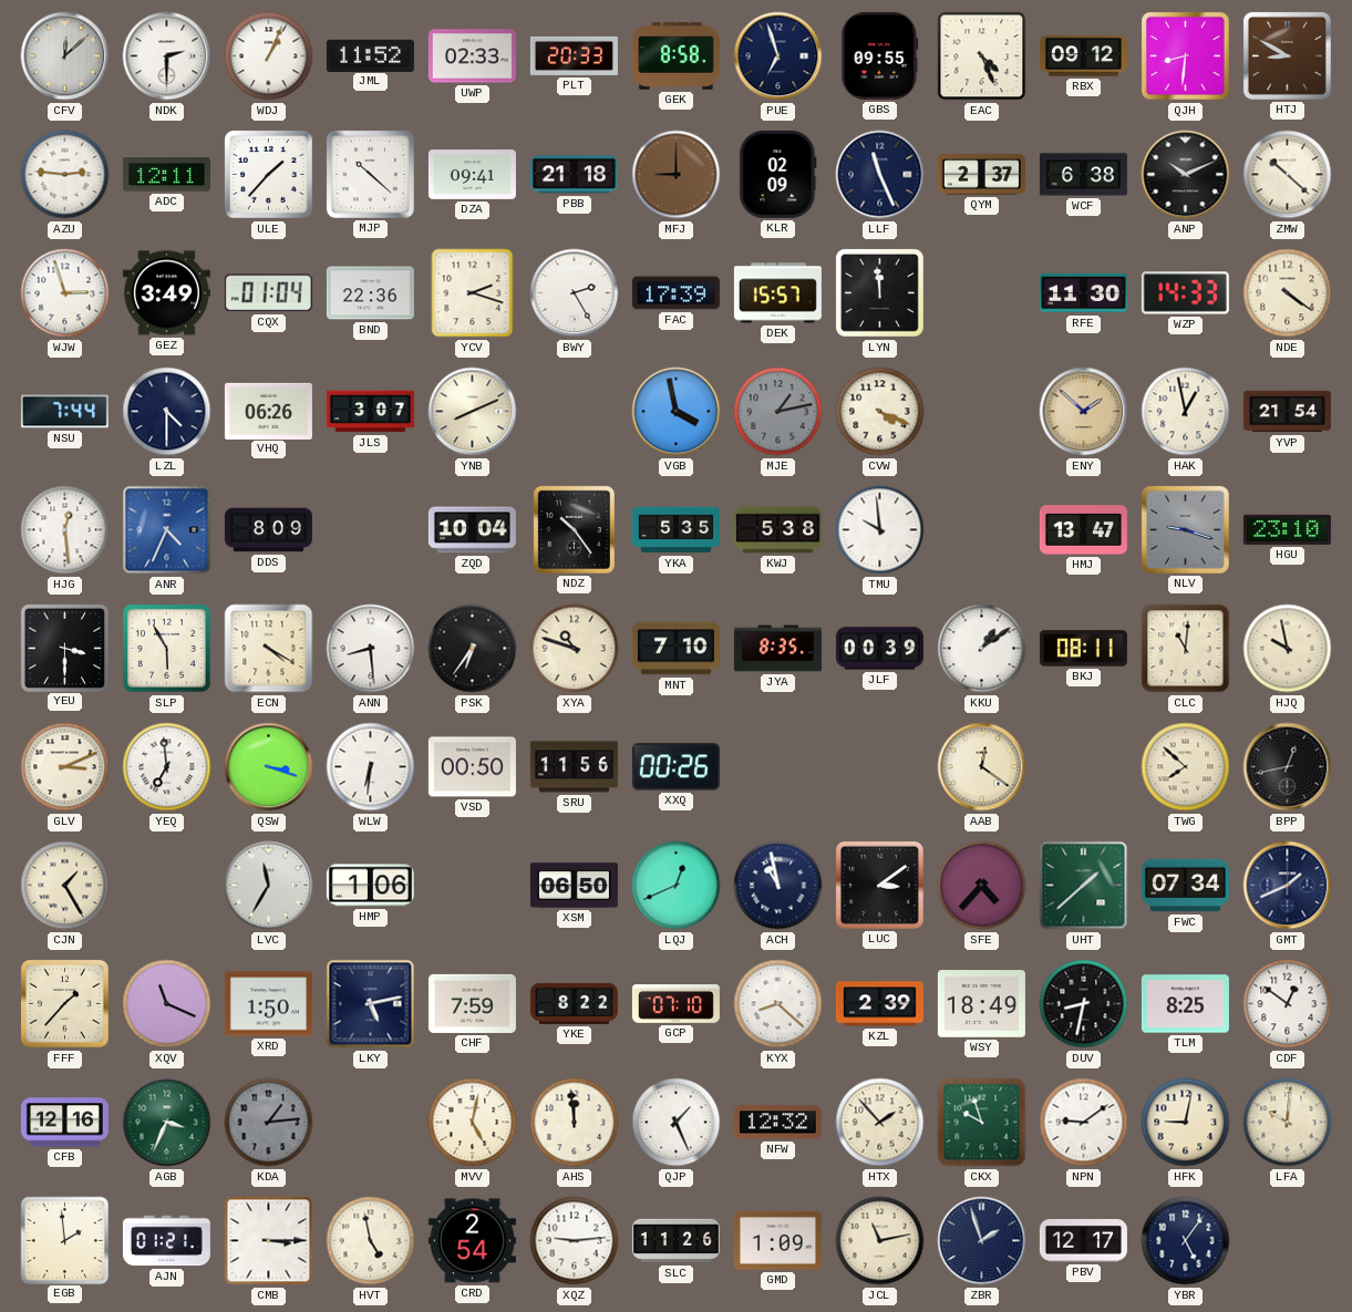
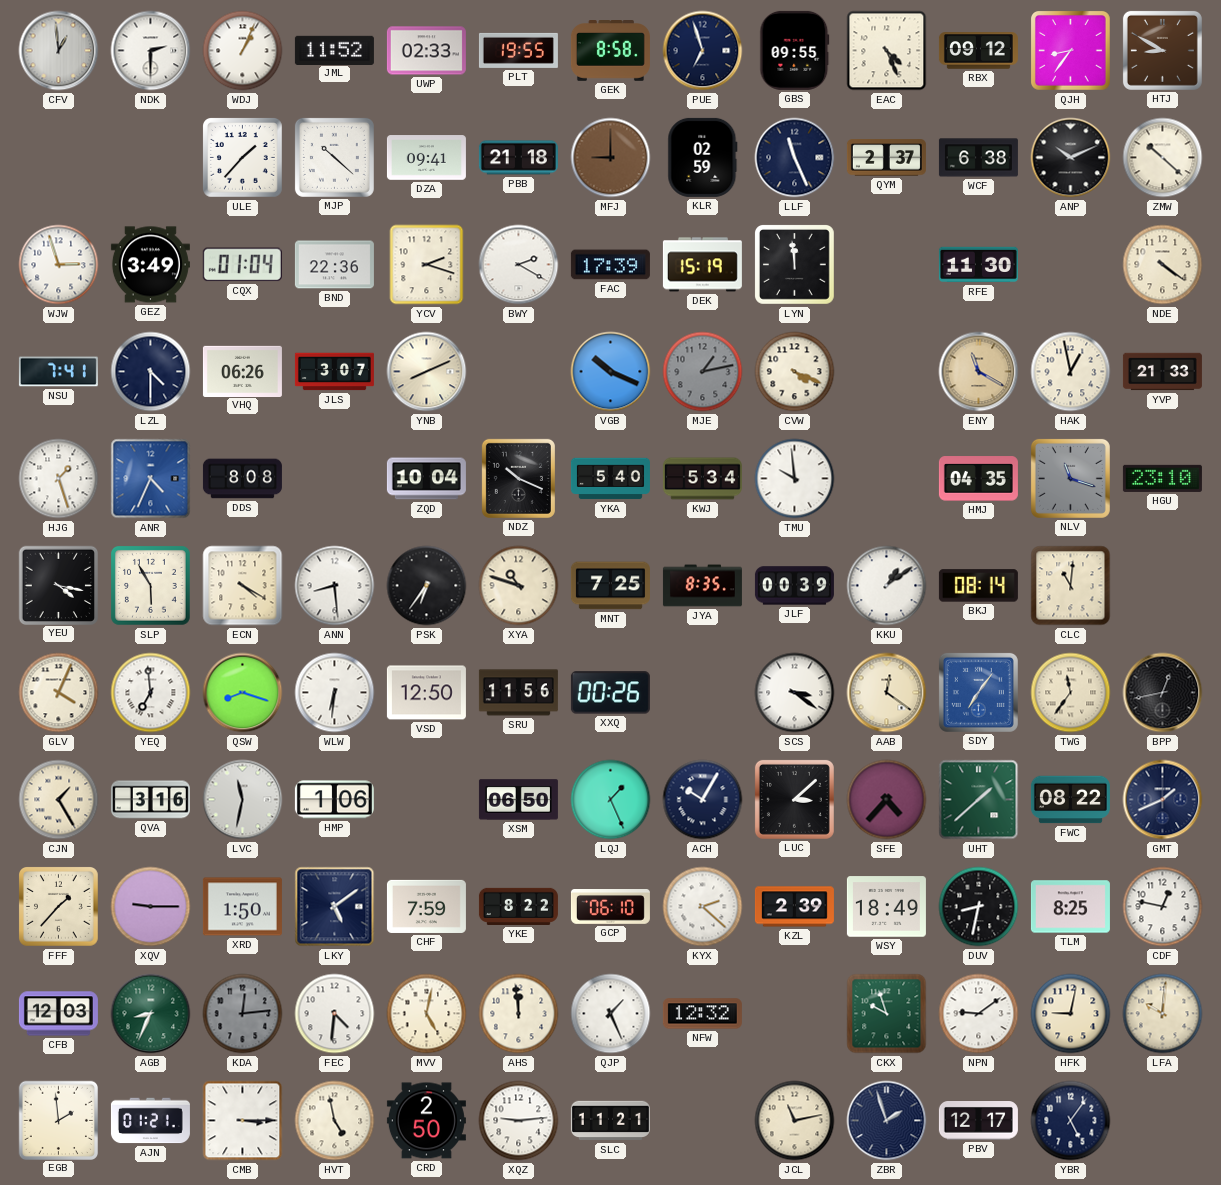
CFV: 12:08 -> 12:59
PLT: 20:33 -> 19:55
QJH: 8:31 -> 8:36
AZU: 2:46 -> none
ADC: 12:11 -> none
KLR: 02:09 -> 02:59
BWY: 2:25 -> 2:20
DEK: 15:57 -> 15:19
WZP: 14:33 -> none
NSU: 7:44 -> 7:41
VGB: 3:58 -> 10:19
ENY: 1:52 -> 11:20
YVP: 21:54 -> 21:33
HJG: 12:29 -> 1:27
DDS: 8:09 -> 8:08
NDZ: 10:24 -> 10:19
YKA: 5:35 -> 5:40
KWJ: 5:38 -> 5:34
HMJ: 13:47 -> 04:35
NLV: 9:18 -> 11:18
YEU: 3:30 -> 4:17
MNT: 7:10 -> 7:25
BKJ: 08:11 -> 08:14
HJQ: 9:58 -> none
GLV: 3:11 -> 4:04
QSW: 3:18 -> 8:18
VSD: 00:50 -> 12:50
SCS: none -> 3:21
SDY: none -> 7:06
TWG: 7:52 -> 11:36
QVA: none -> 3:16
LVC: 11:35 -> 11:32
LQJ: 12:41 -> 1:26
ACH: 10:58 -> 10:05
LUC: 3:09 -> 3:08
FWC: 07:34 -> 08:22
XQV: 11:19 -> 9:15
LKY: 5:13 -> 5:09
GCP: 07:10 -> 06:10
KYX: 8:22 -> 2:22
CDF: 12:51 -> 12:47
CFB: 12:16 -> 12:03
AGB: 3:34 -> 8:34
KDA: 1:14 -> 12:14
FEC: none -> 4:31
HTX: 1:53 -> none
CRD: 2:54 -> 2:50
SLC: 11:26 -> 11:21
GMD: 1:09 -> none
